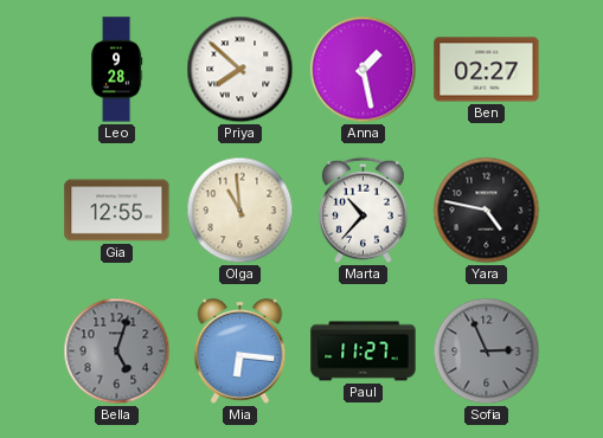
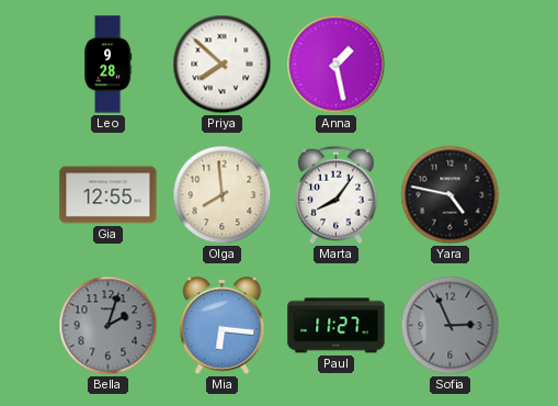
Ben: 02:27 -> none
Olga: 10:59 -> 7:59
Marta: 10:37 -> 8:06
Bella: 5:03 -> 2:03
